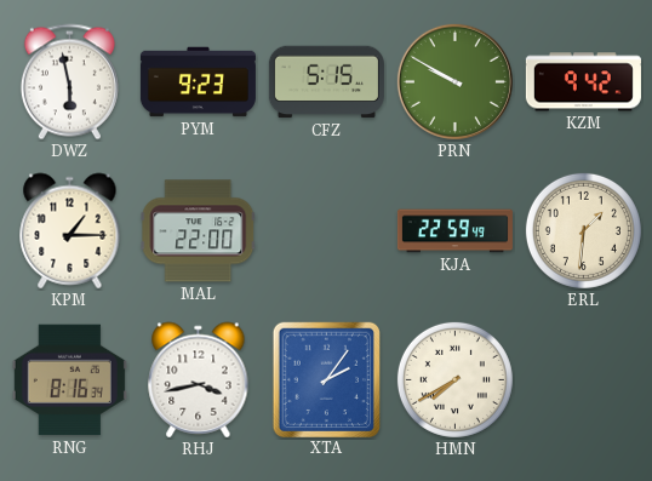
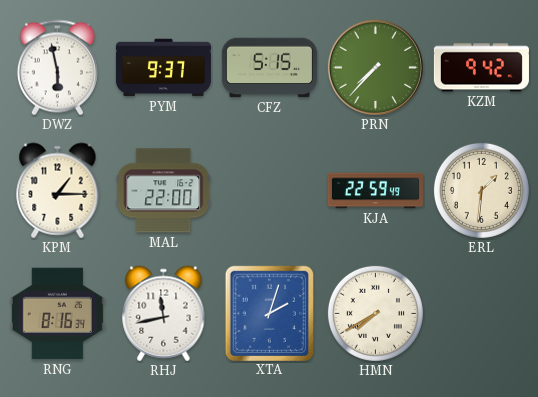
PYM: 9:23 -> 9:37
PRN: 9:50 -> 7:37
RHJ: 3:43 -> 11:43
XTA: 2:06 -> 2:03
